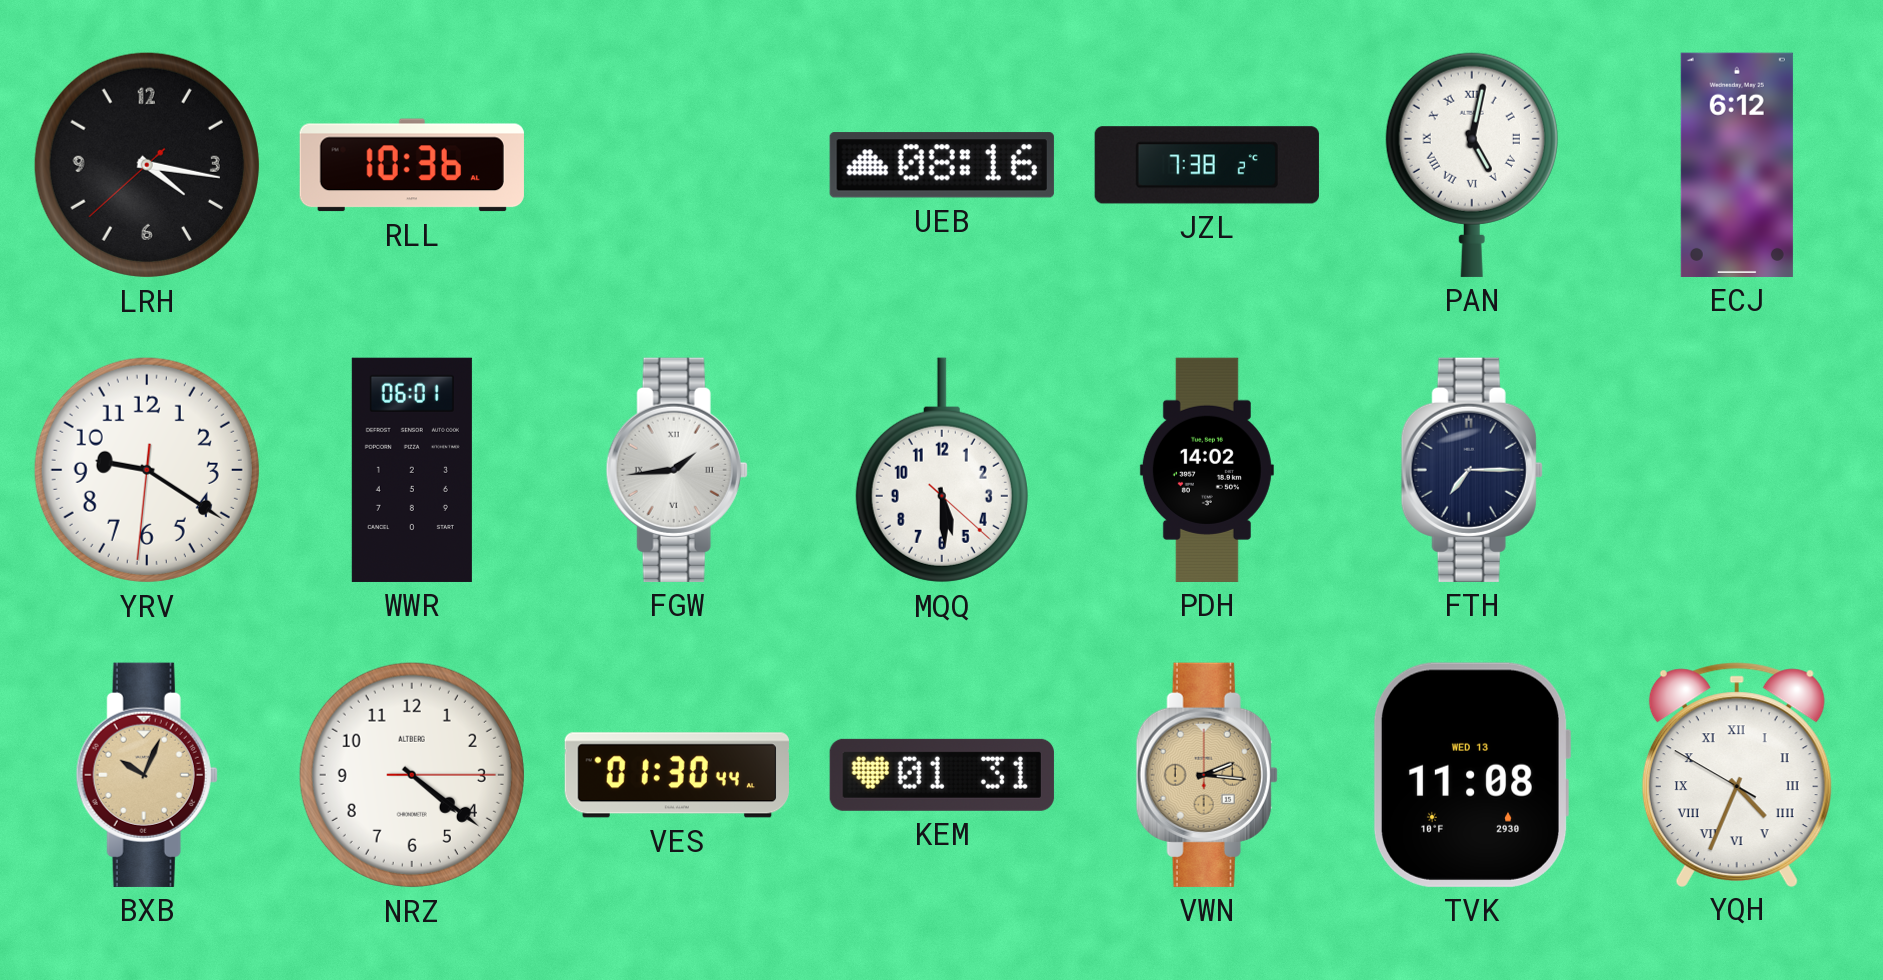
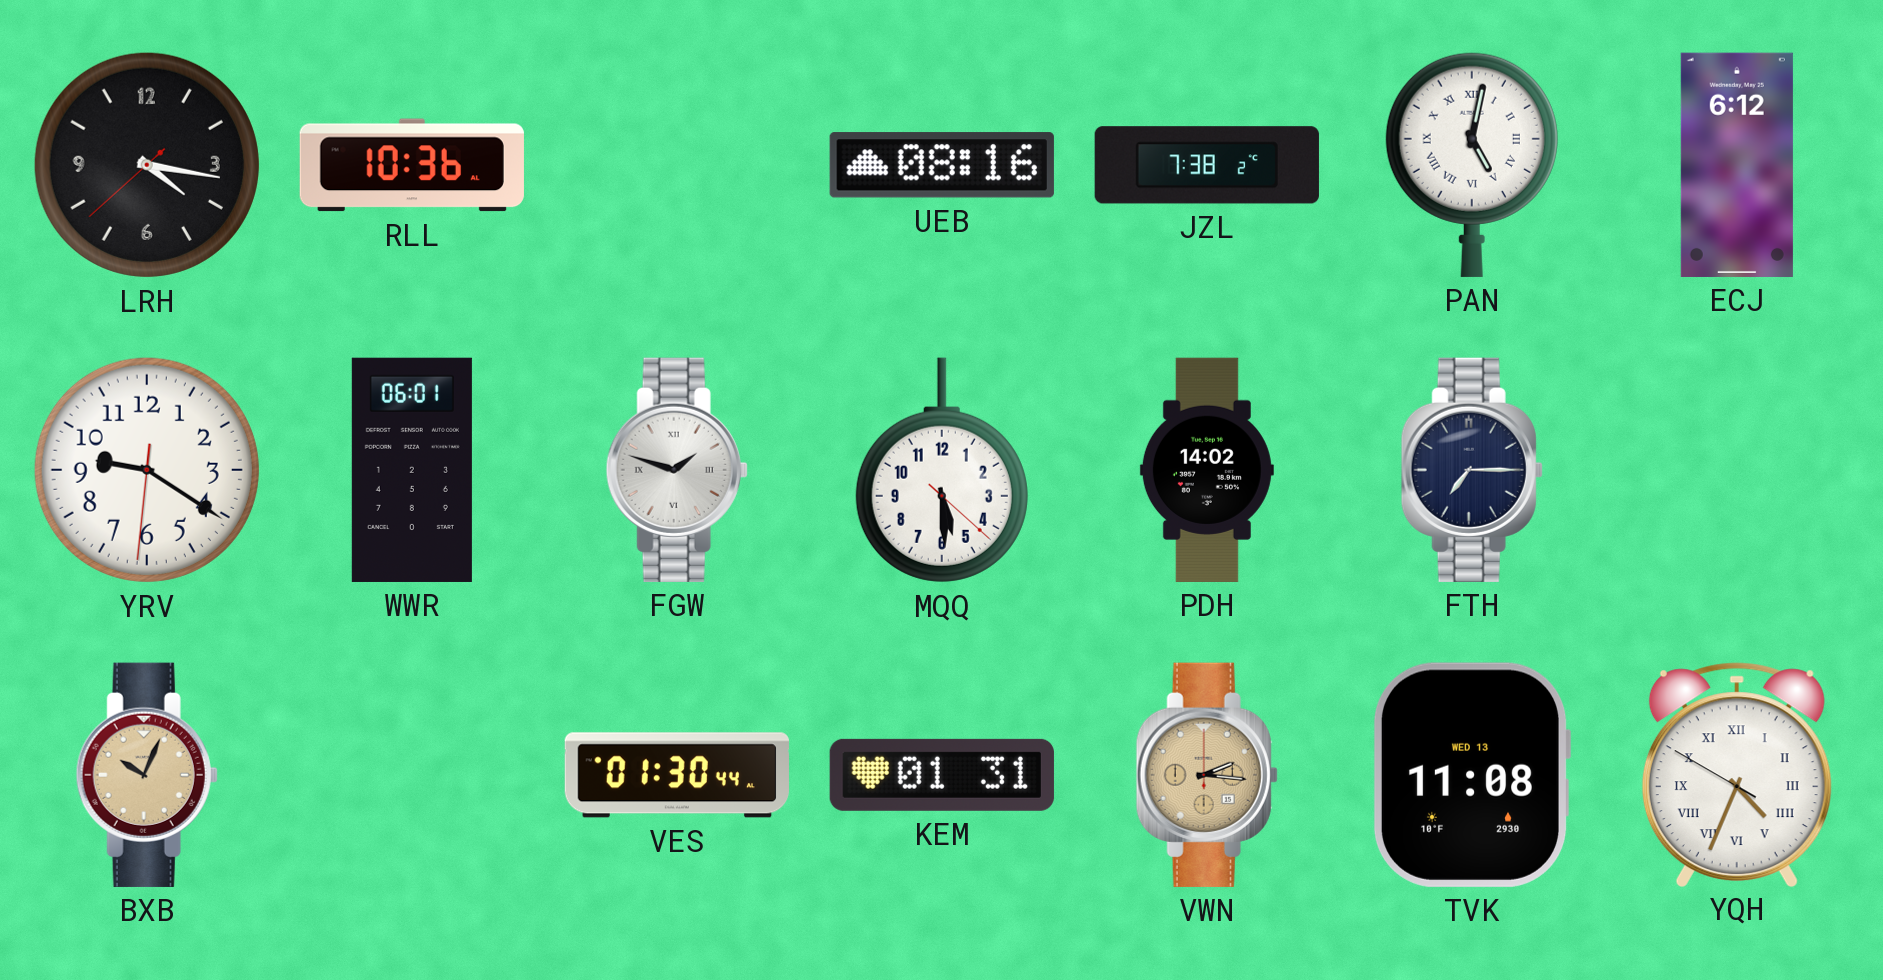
FGW: 1:44 -> 1:48
NRZ: 4:21 -> none
